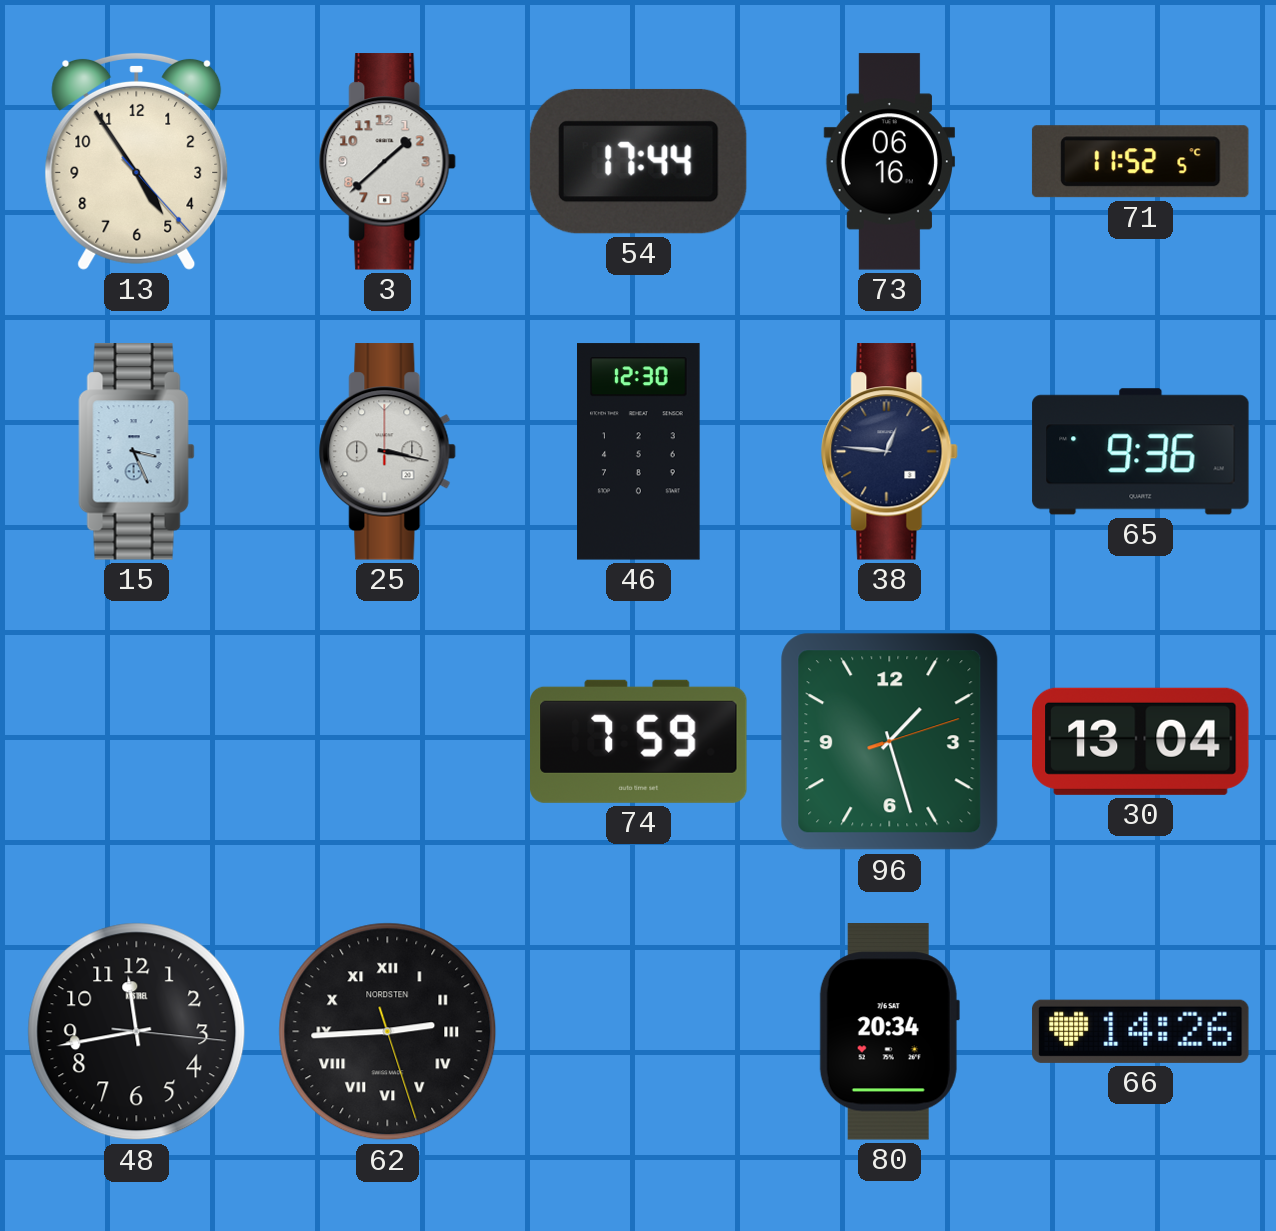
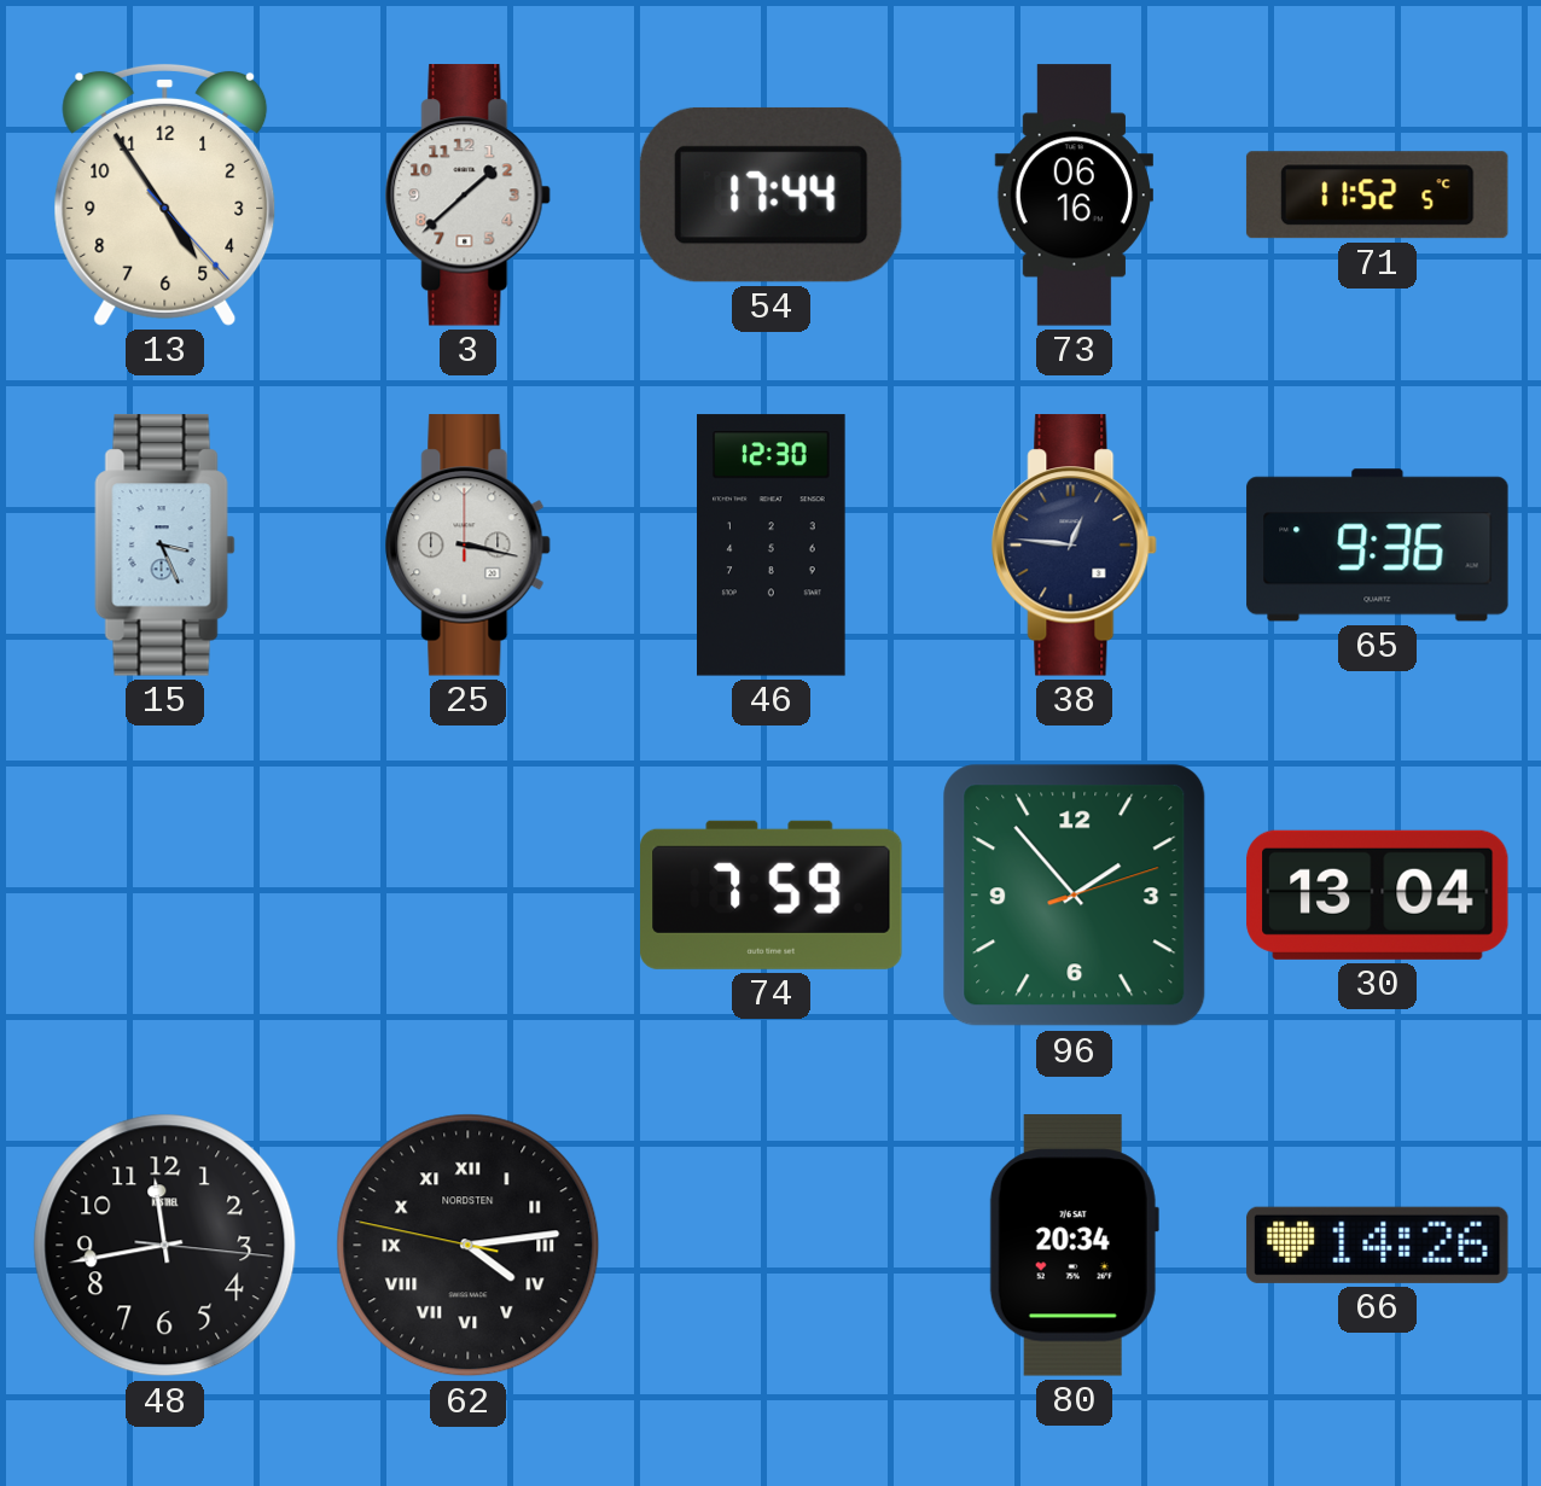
96: 1:27 -> 1:53
62: 2:44 -> 4:13
